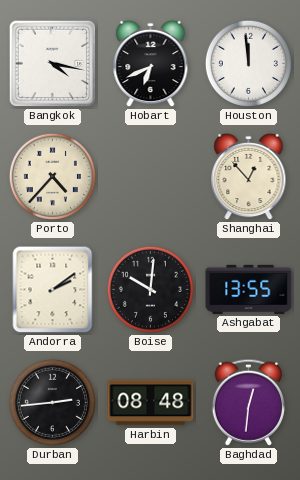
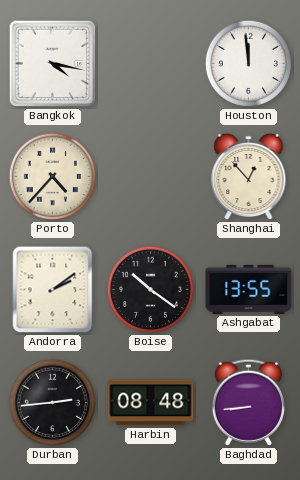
Hobart: 6:41 -> none
Boise: 10:01 -> 10:21
Baghdad: 12:31 -> 8:44
